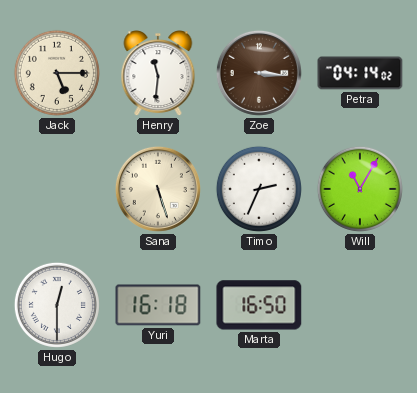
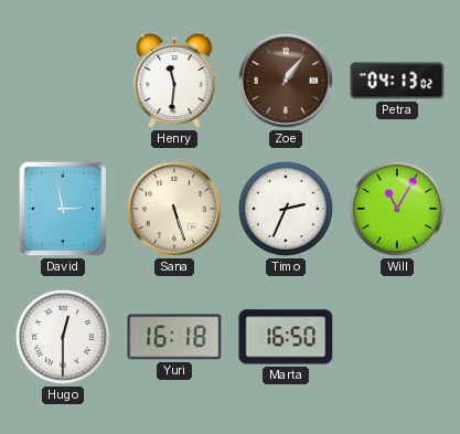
Jack: 5:15 -> none
Zoe: 3:16 -> 1:06
Petra: 04:14 -> 04:13
David: none -> 2:58
